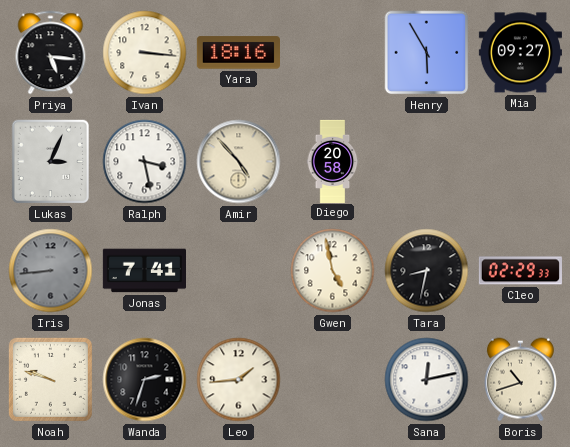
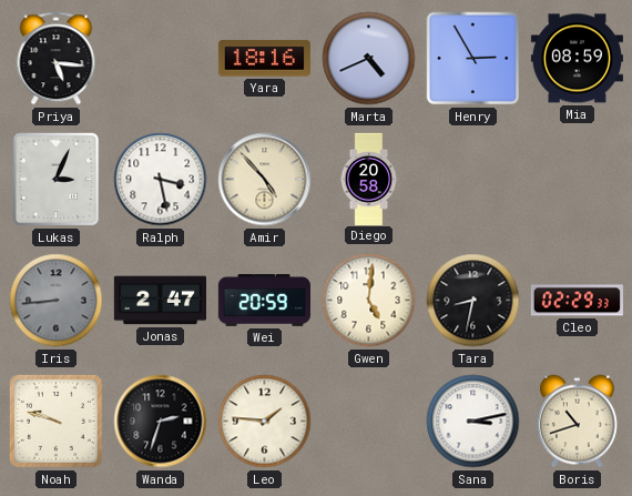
Ivan: 3:16 -> none
Marta: none -> 4:41
Henry: 5:55 -> 2:55
Mia: 09:27 -> 08:59
Jonas: 7:41 -> 2:47
Wei: none -> 20:59
Gwen: 4:58 -> 5:01
Leo: 1:44 -> 1:46
Sana: 12:13 -> 3:13
